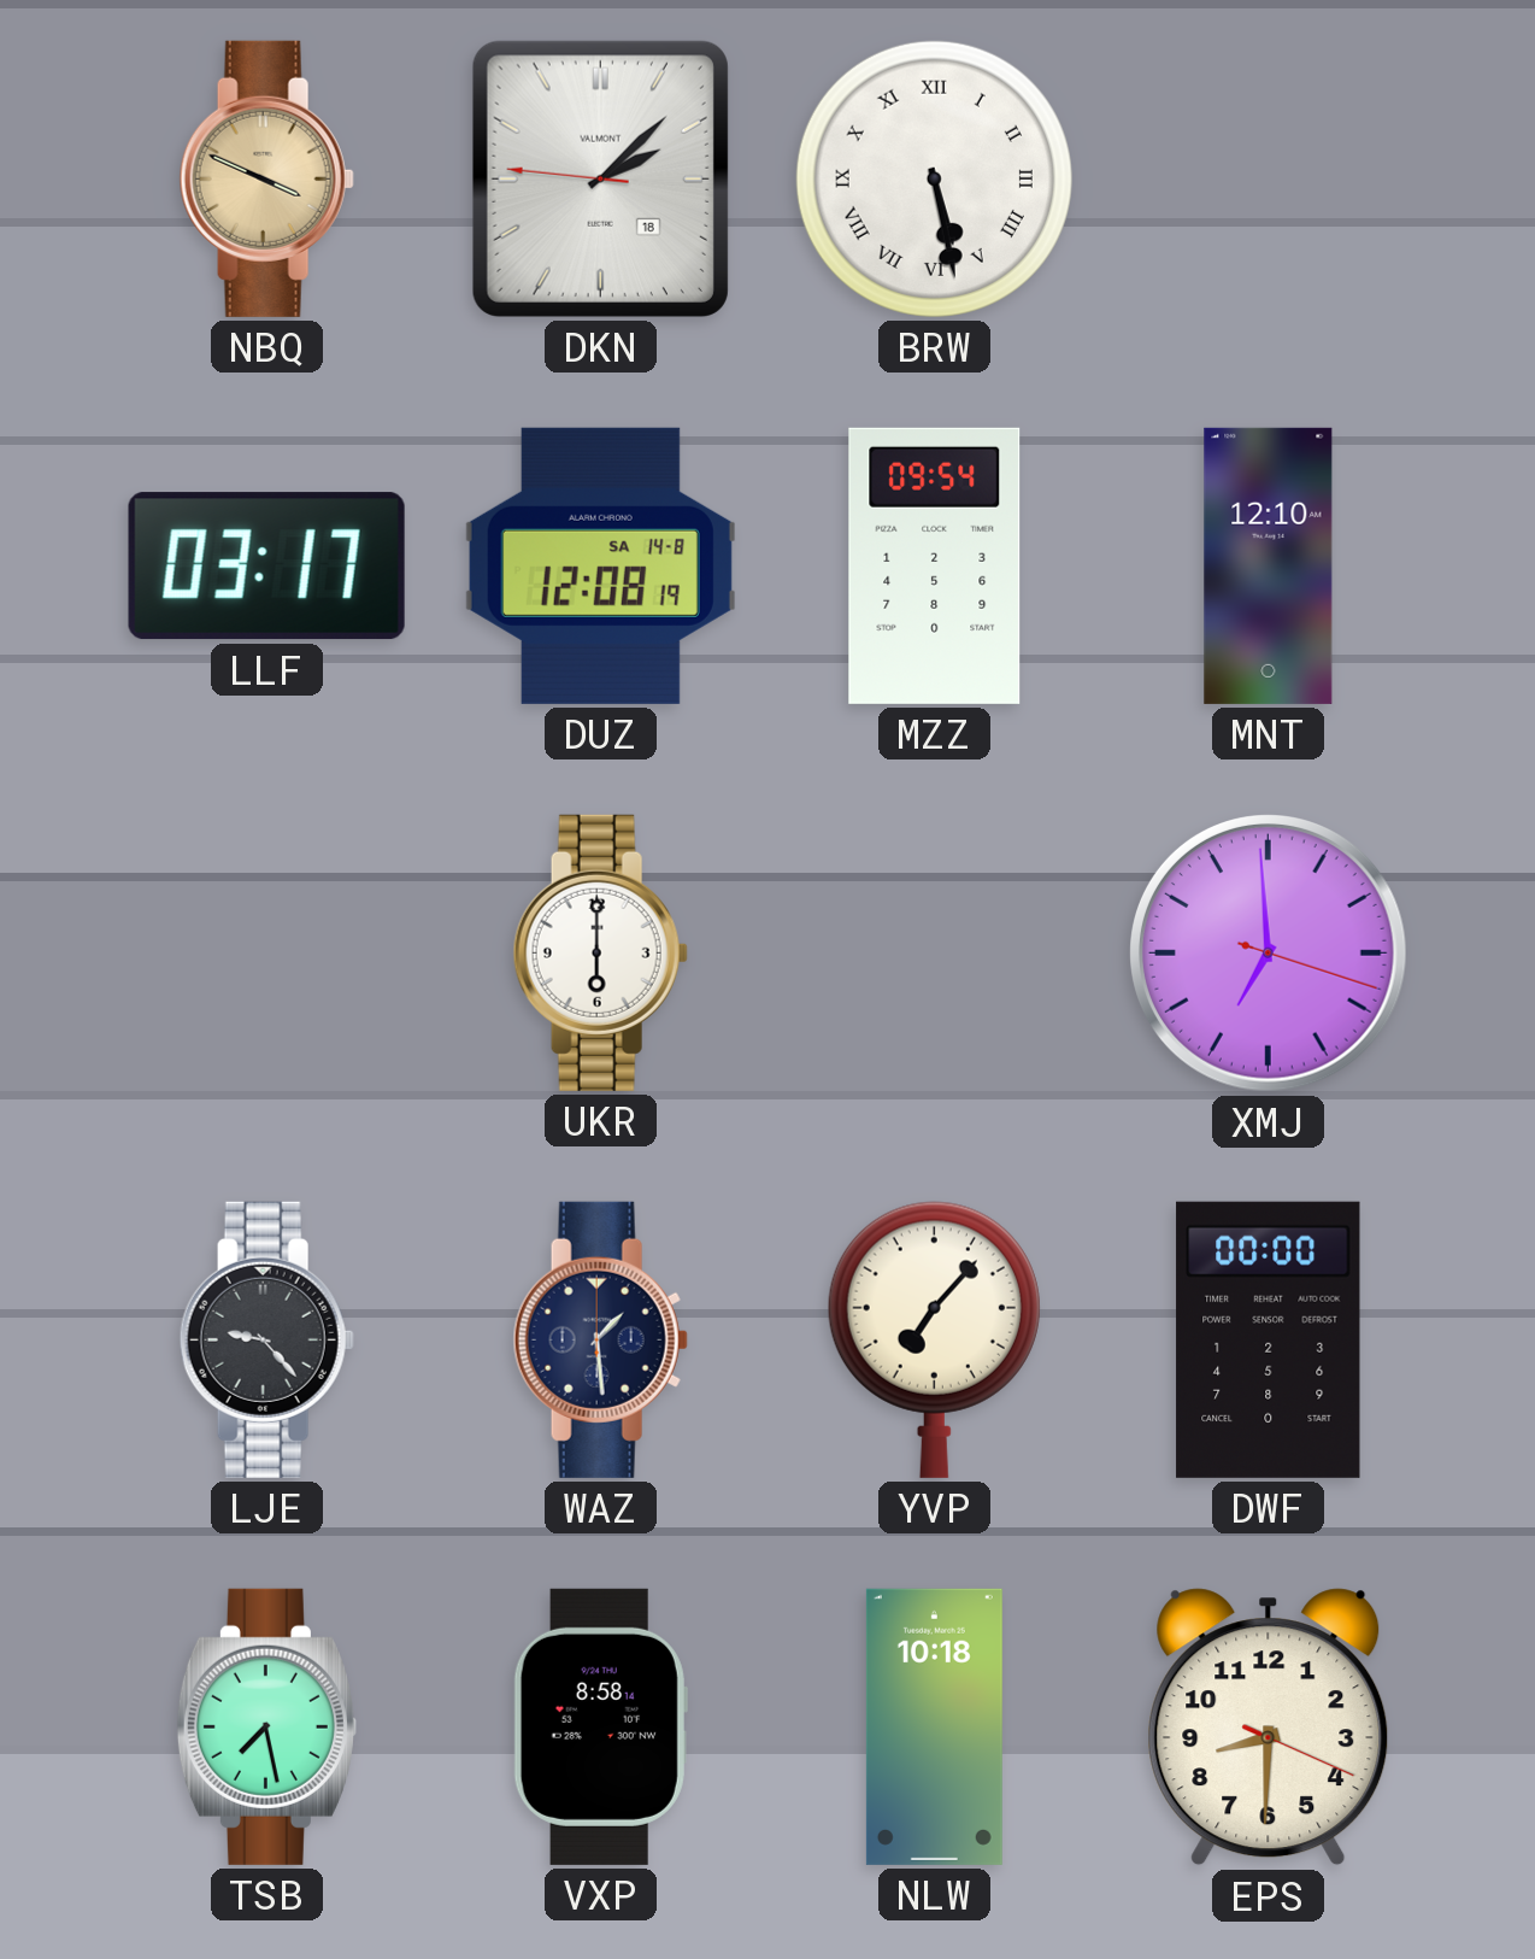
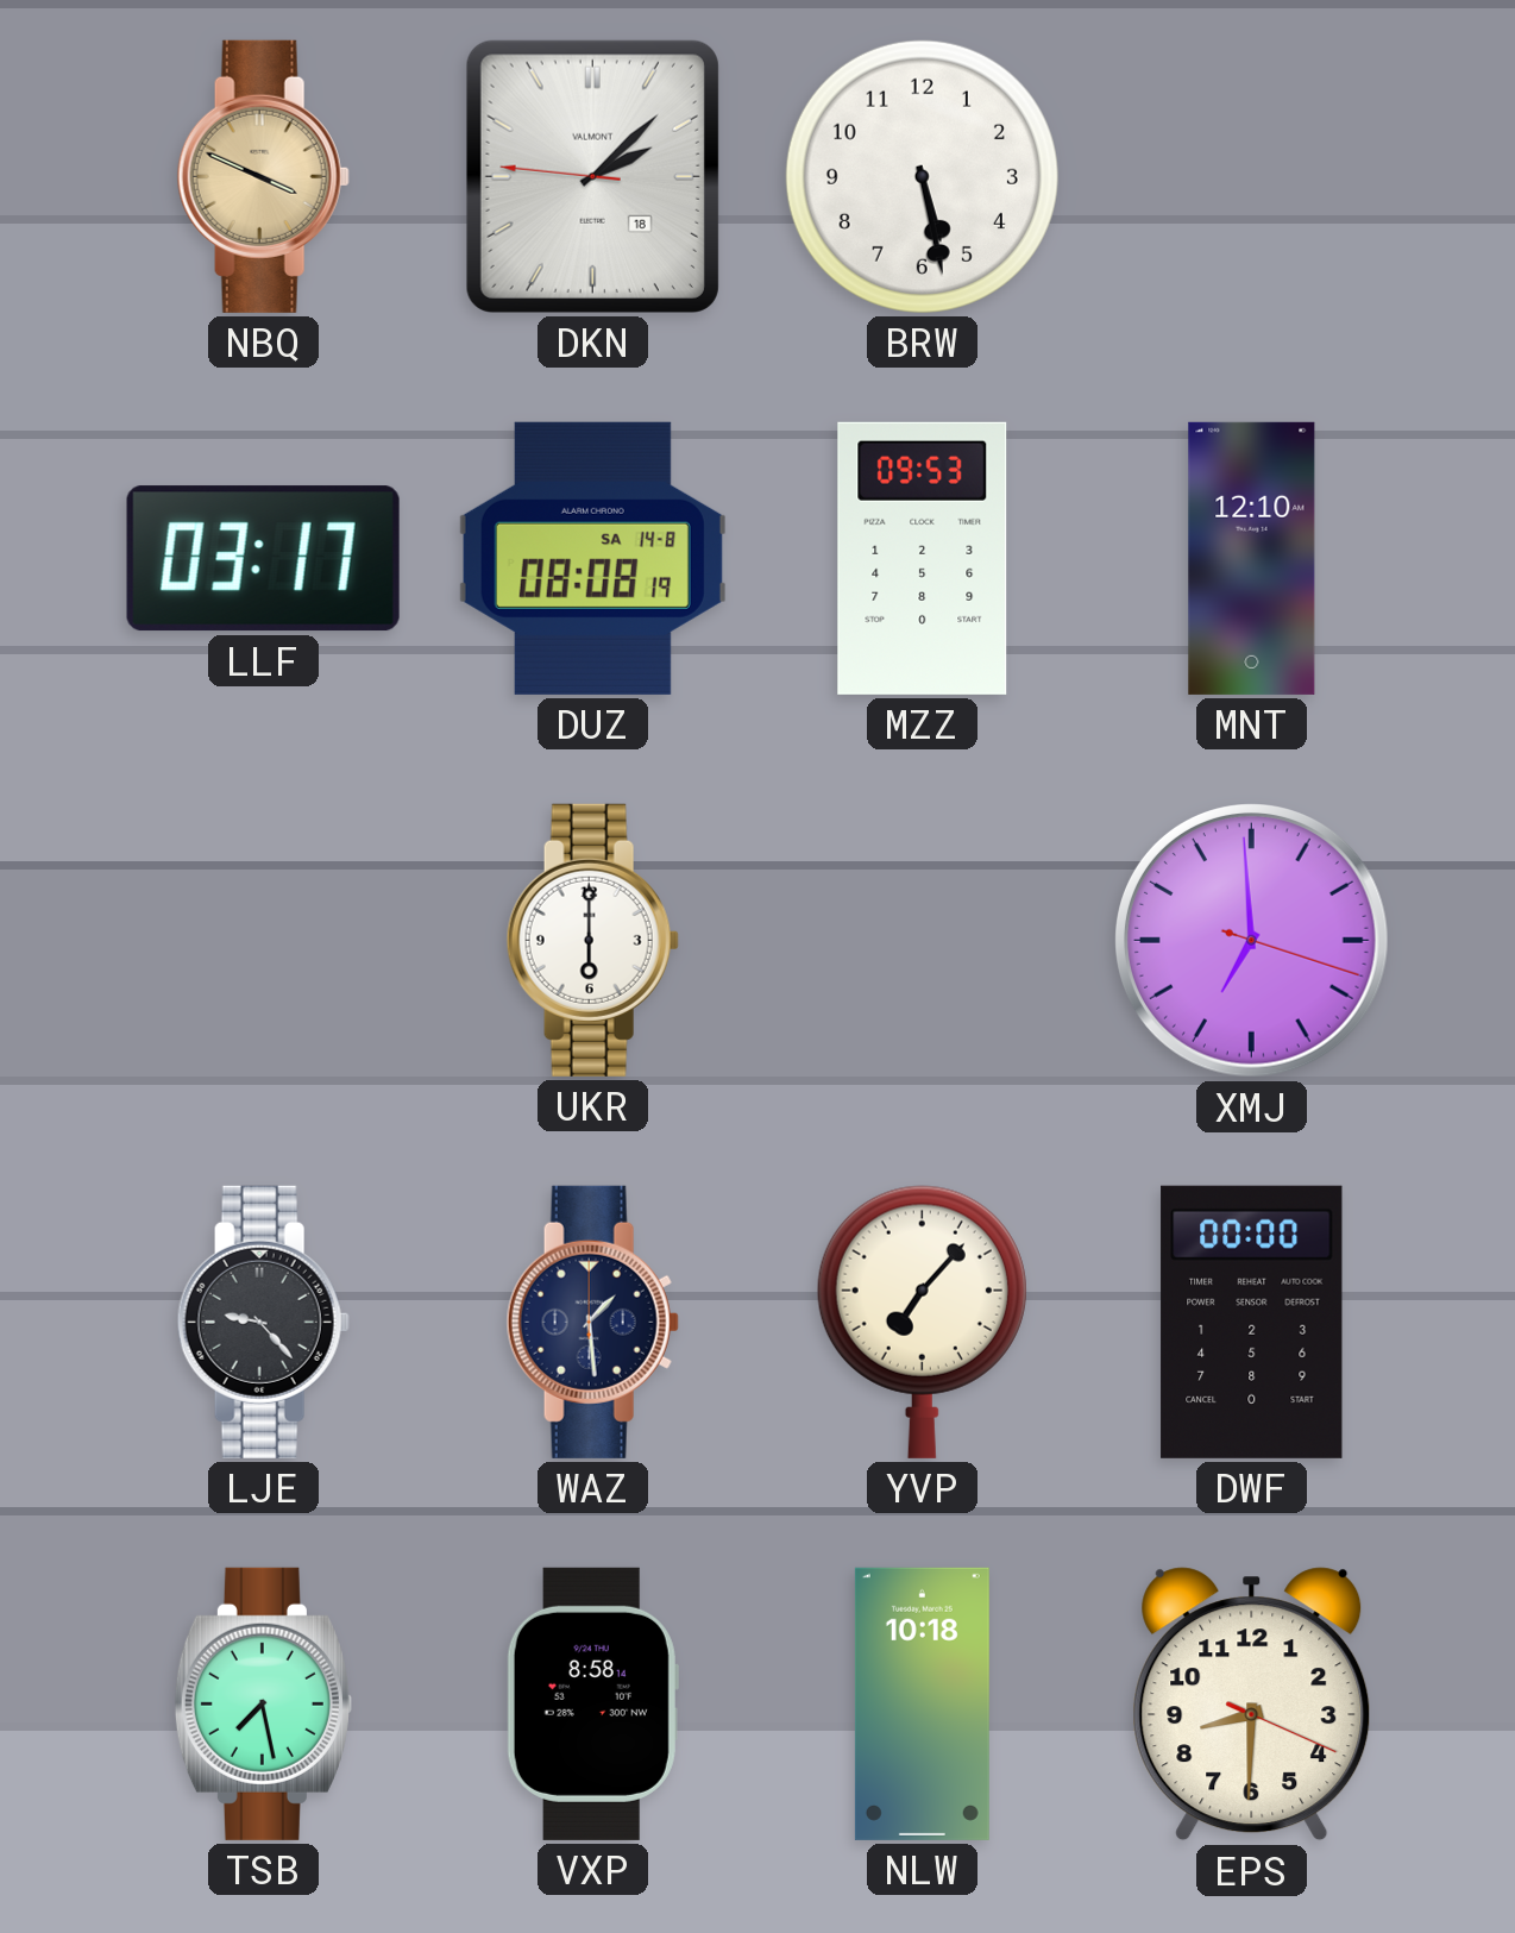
BRW numerals: Roman -> Arabic
DUZ: 12:08 -> 08:08
MZZ: 09:54 -> 09:53
